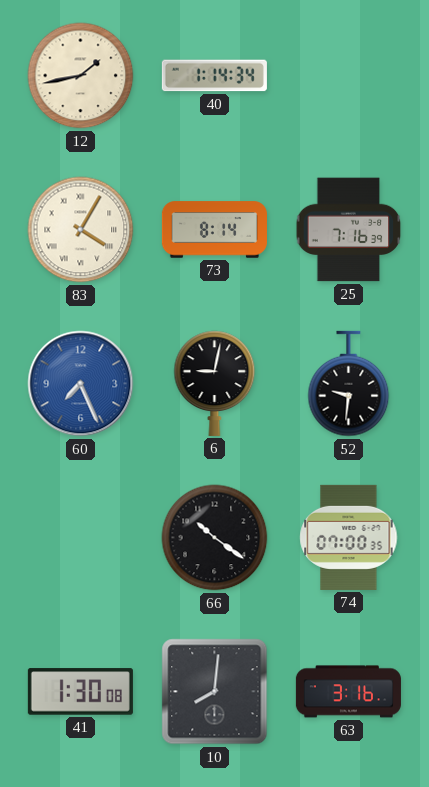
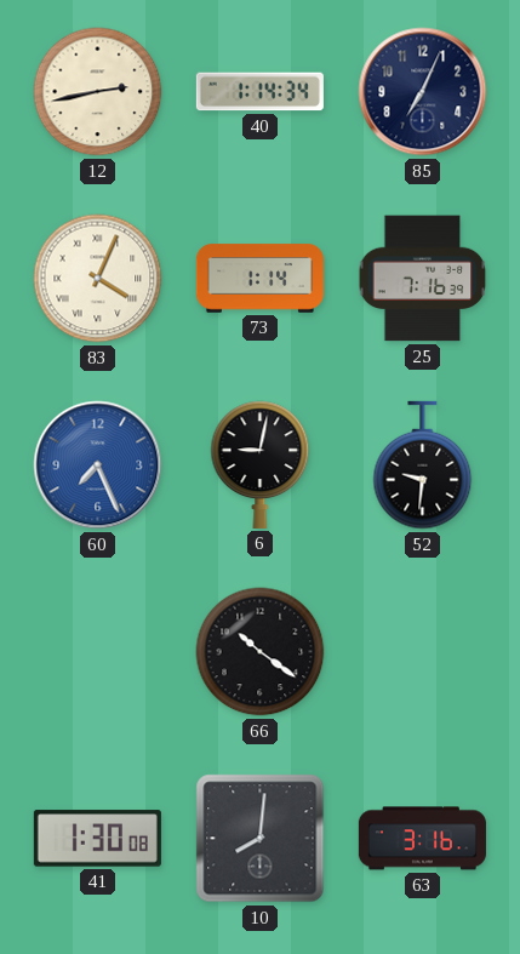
12: 1:43 -> 2:43
85: none -> 7:04
83: 4:05 -> 4:04
73: 8:14 -> 1:14
74: 07:00 -> none
